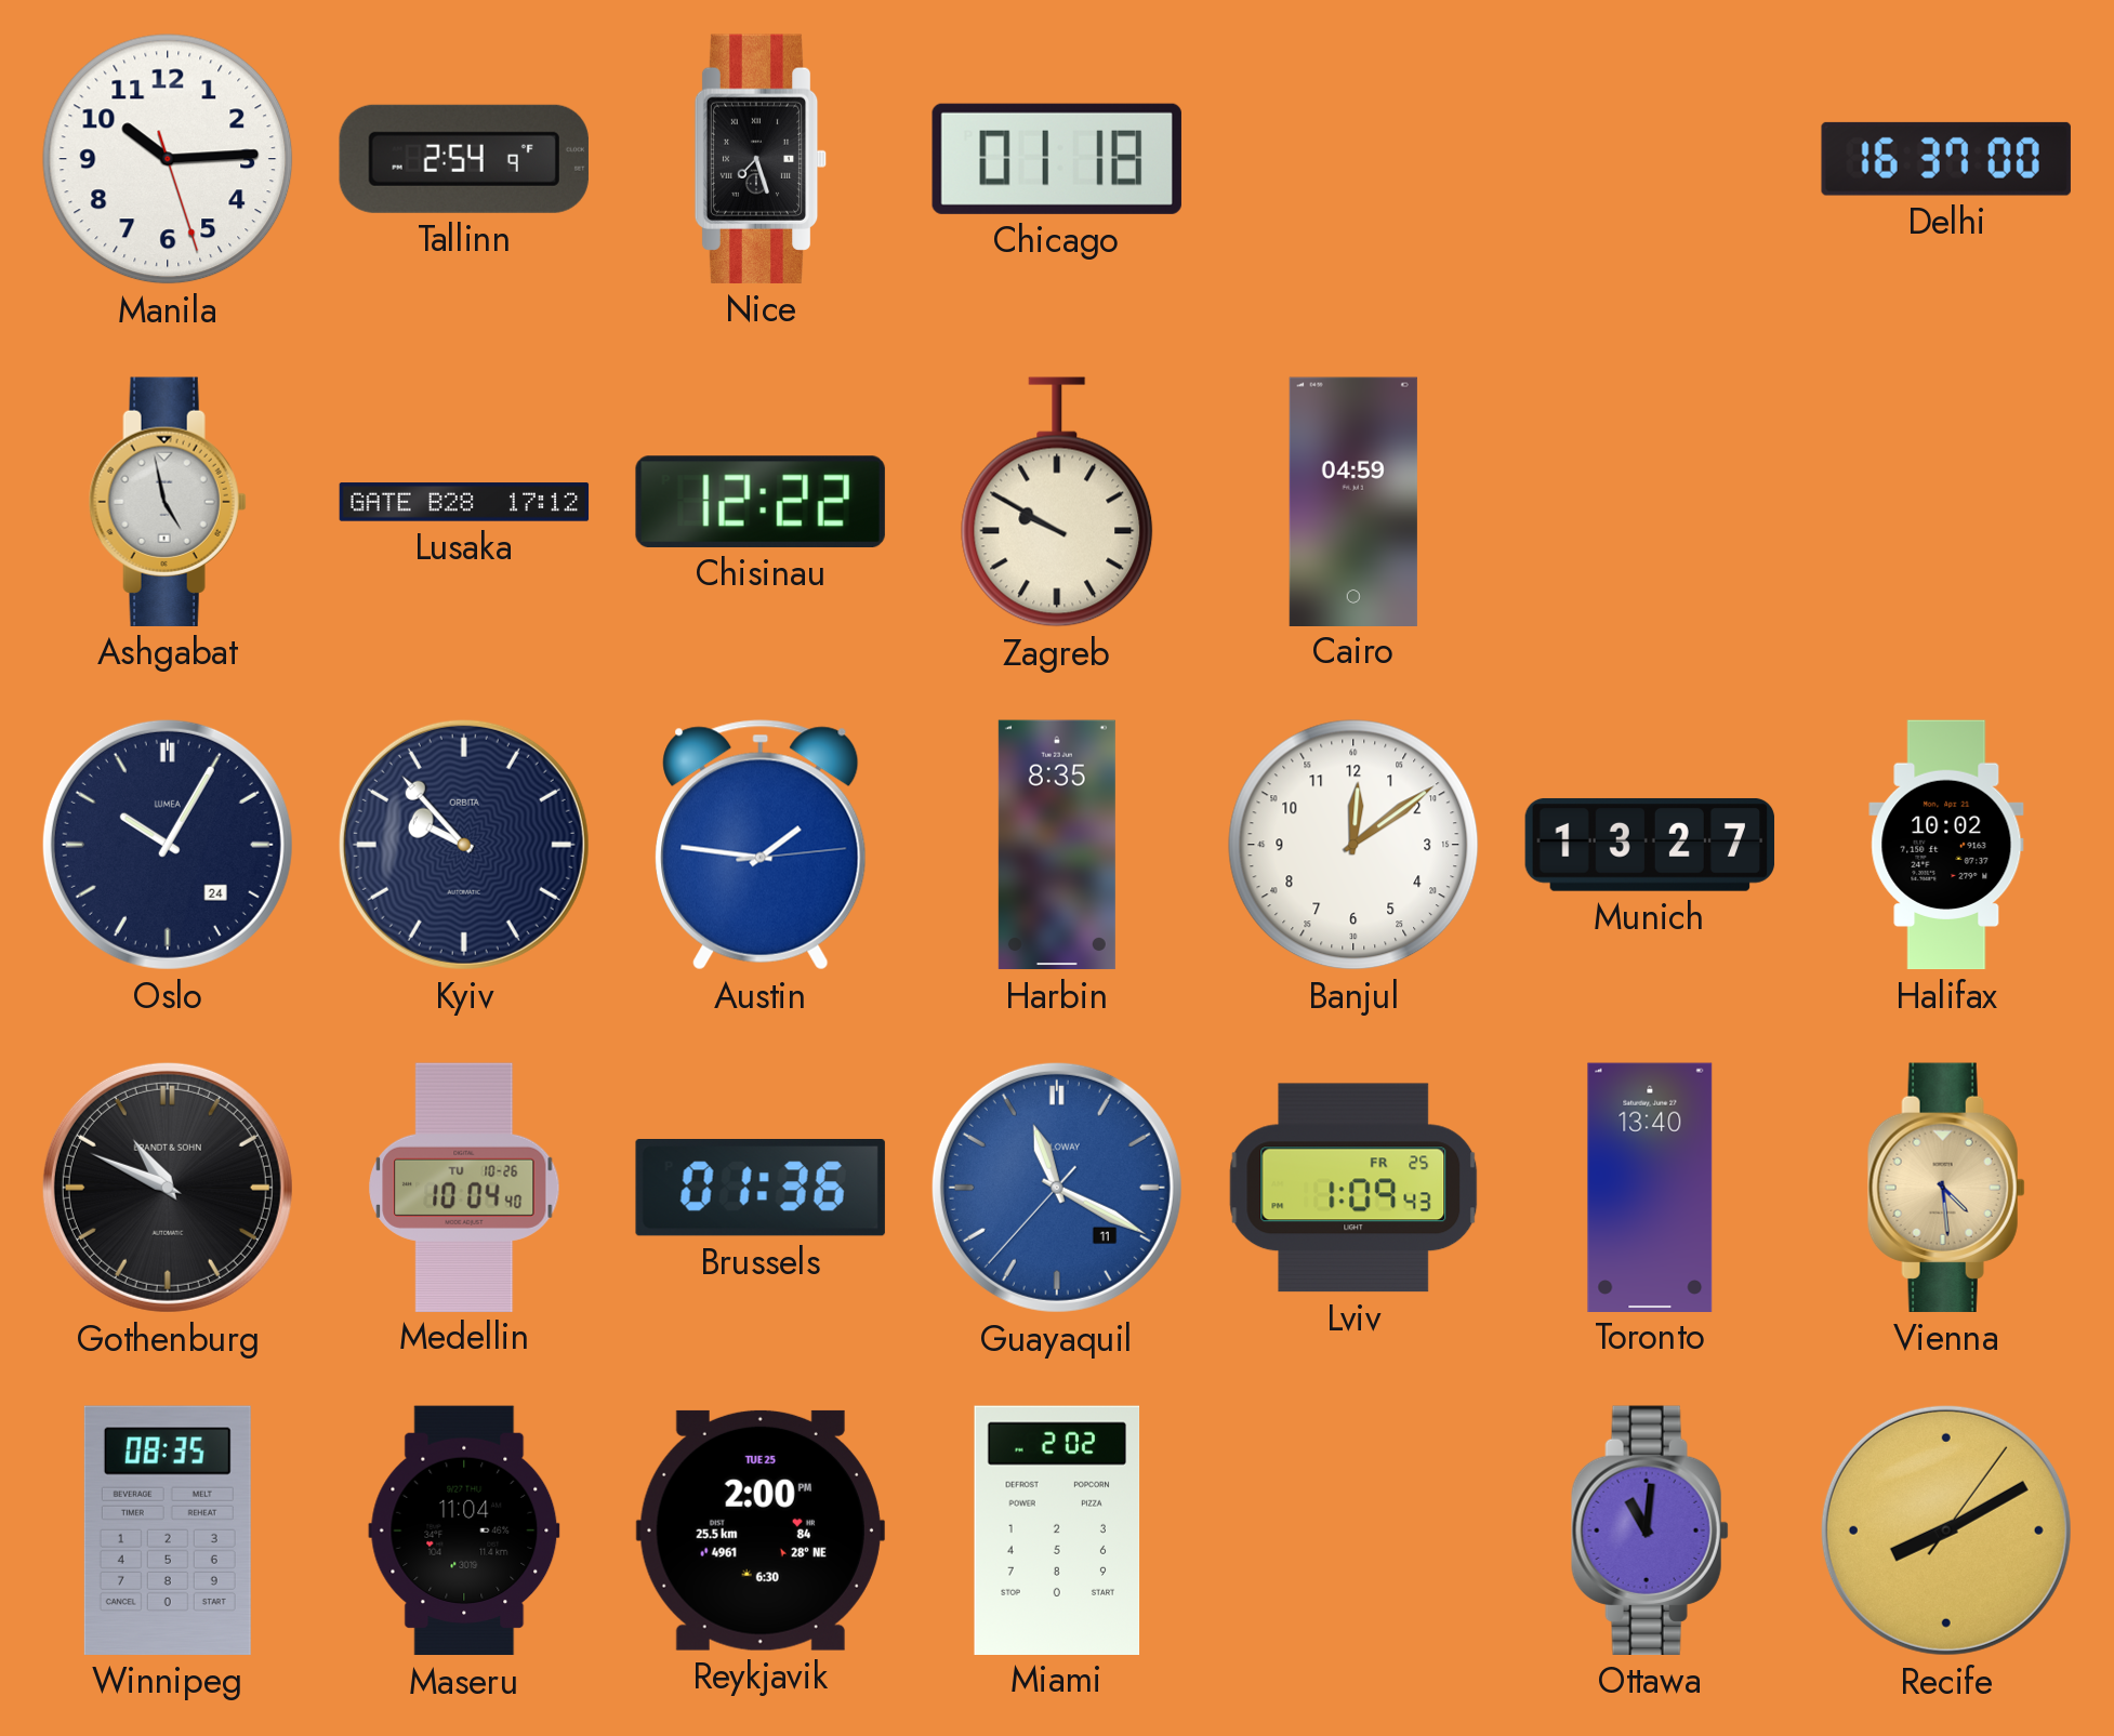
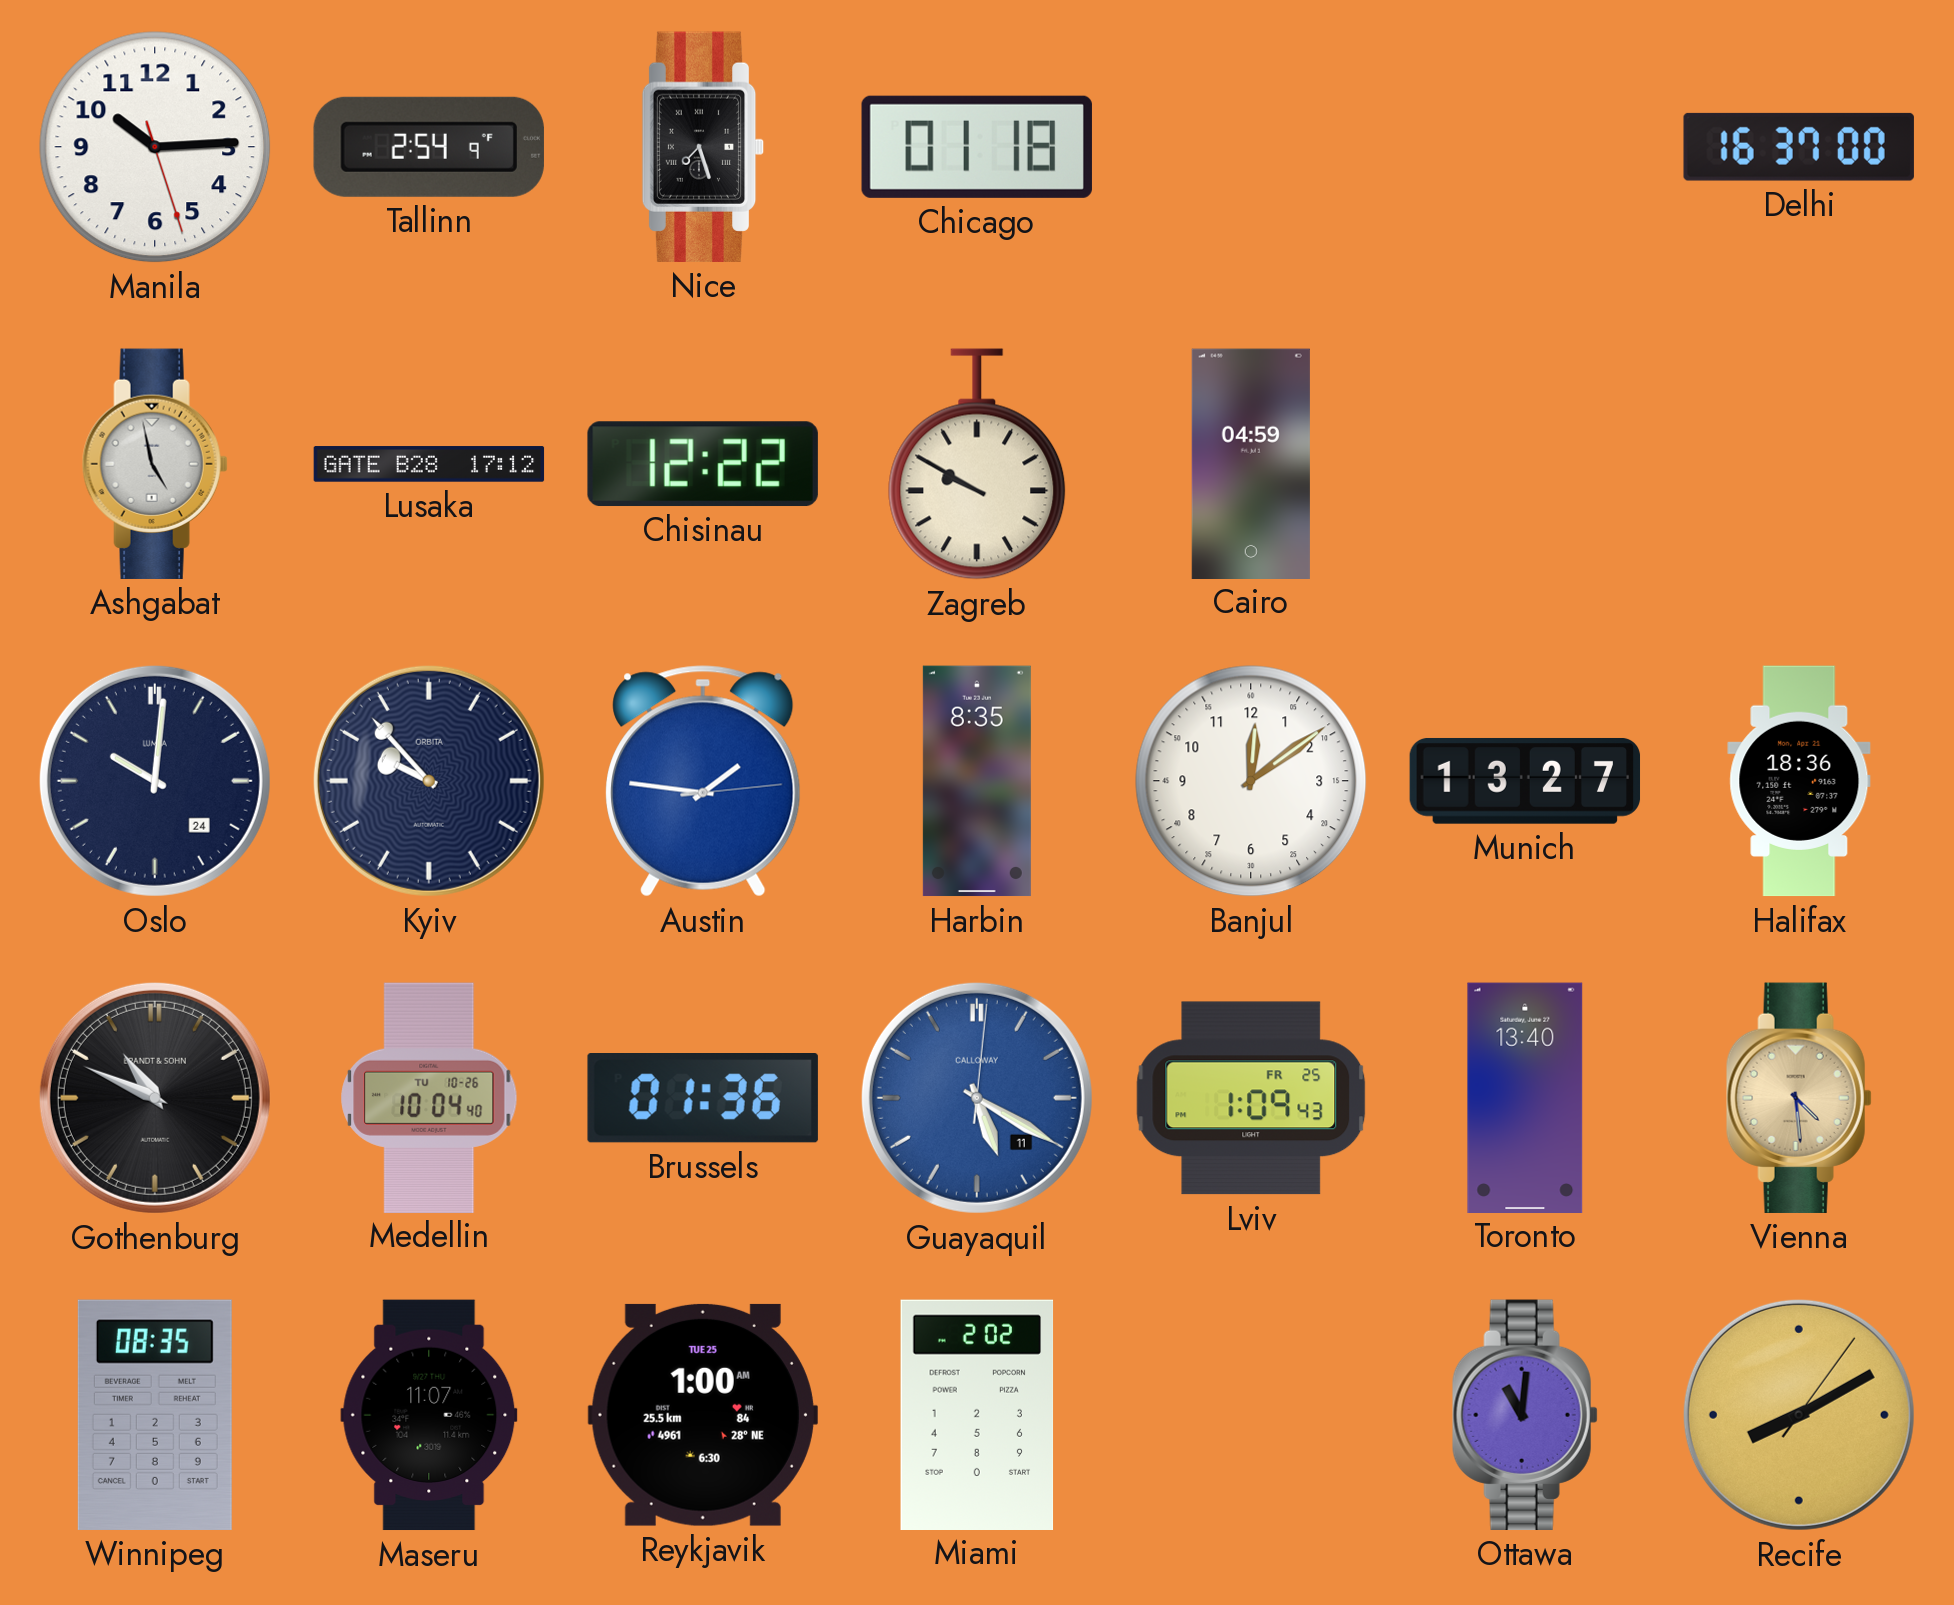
Oslo: 10:05 -> 10:01
Halifax: 10:02 -> 18:36
Guayaquil: 11:19 -> 5:20
Maseru: 11:04 -> 11:07
Reykjavik: 2:00 -> 1:00
